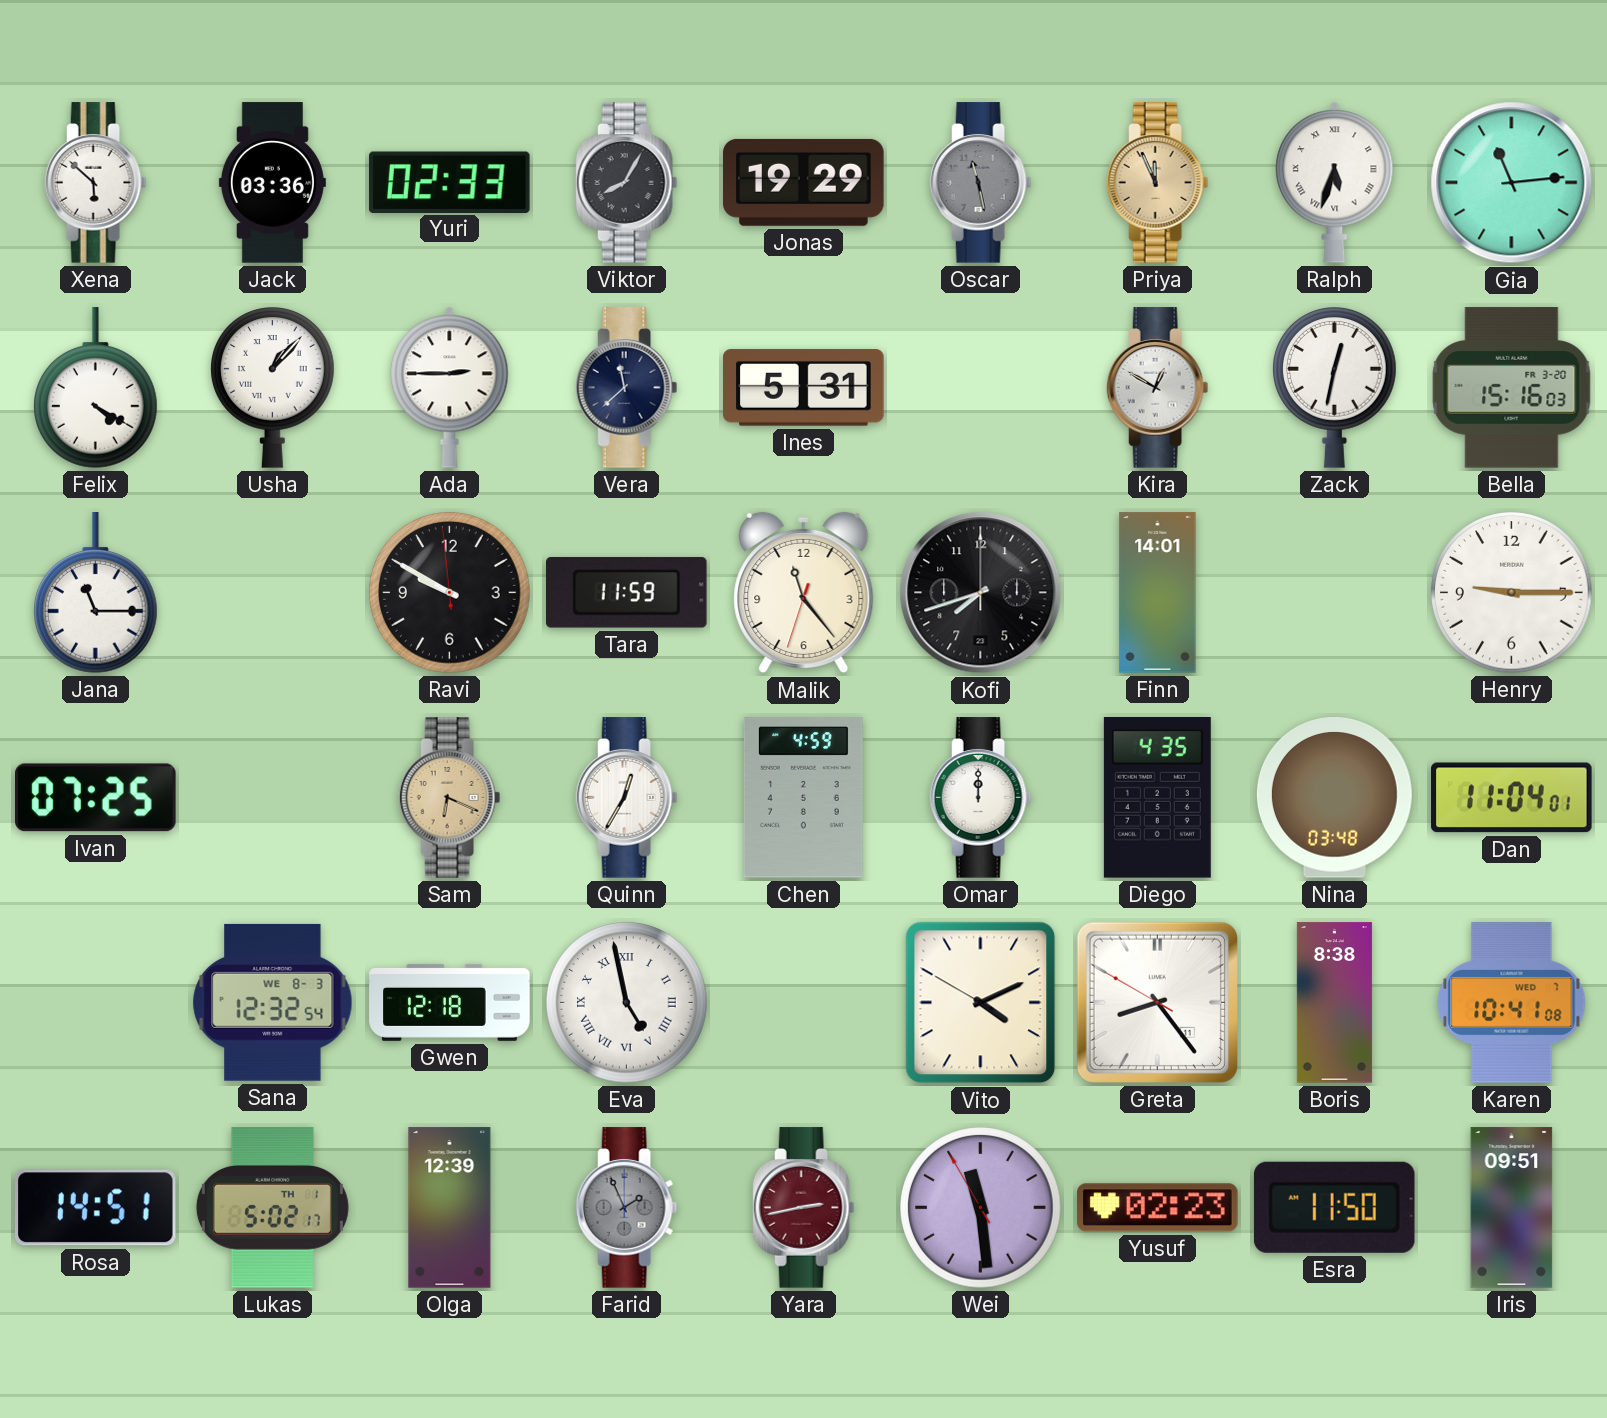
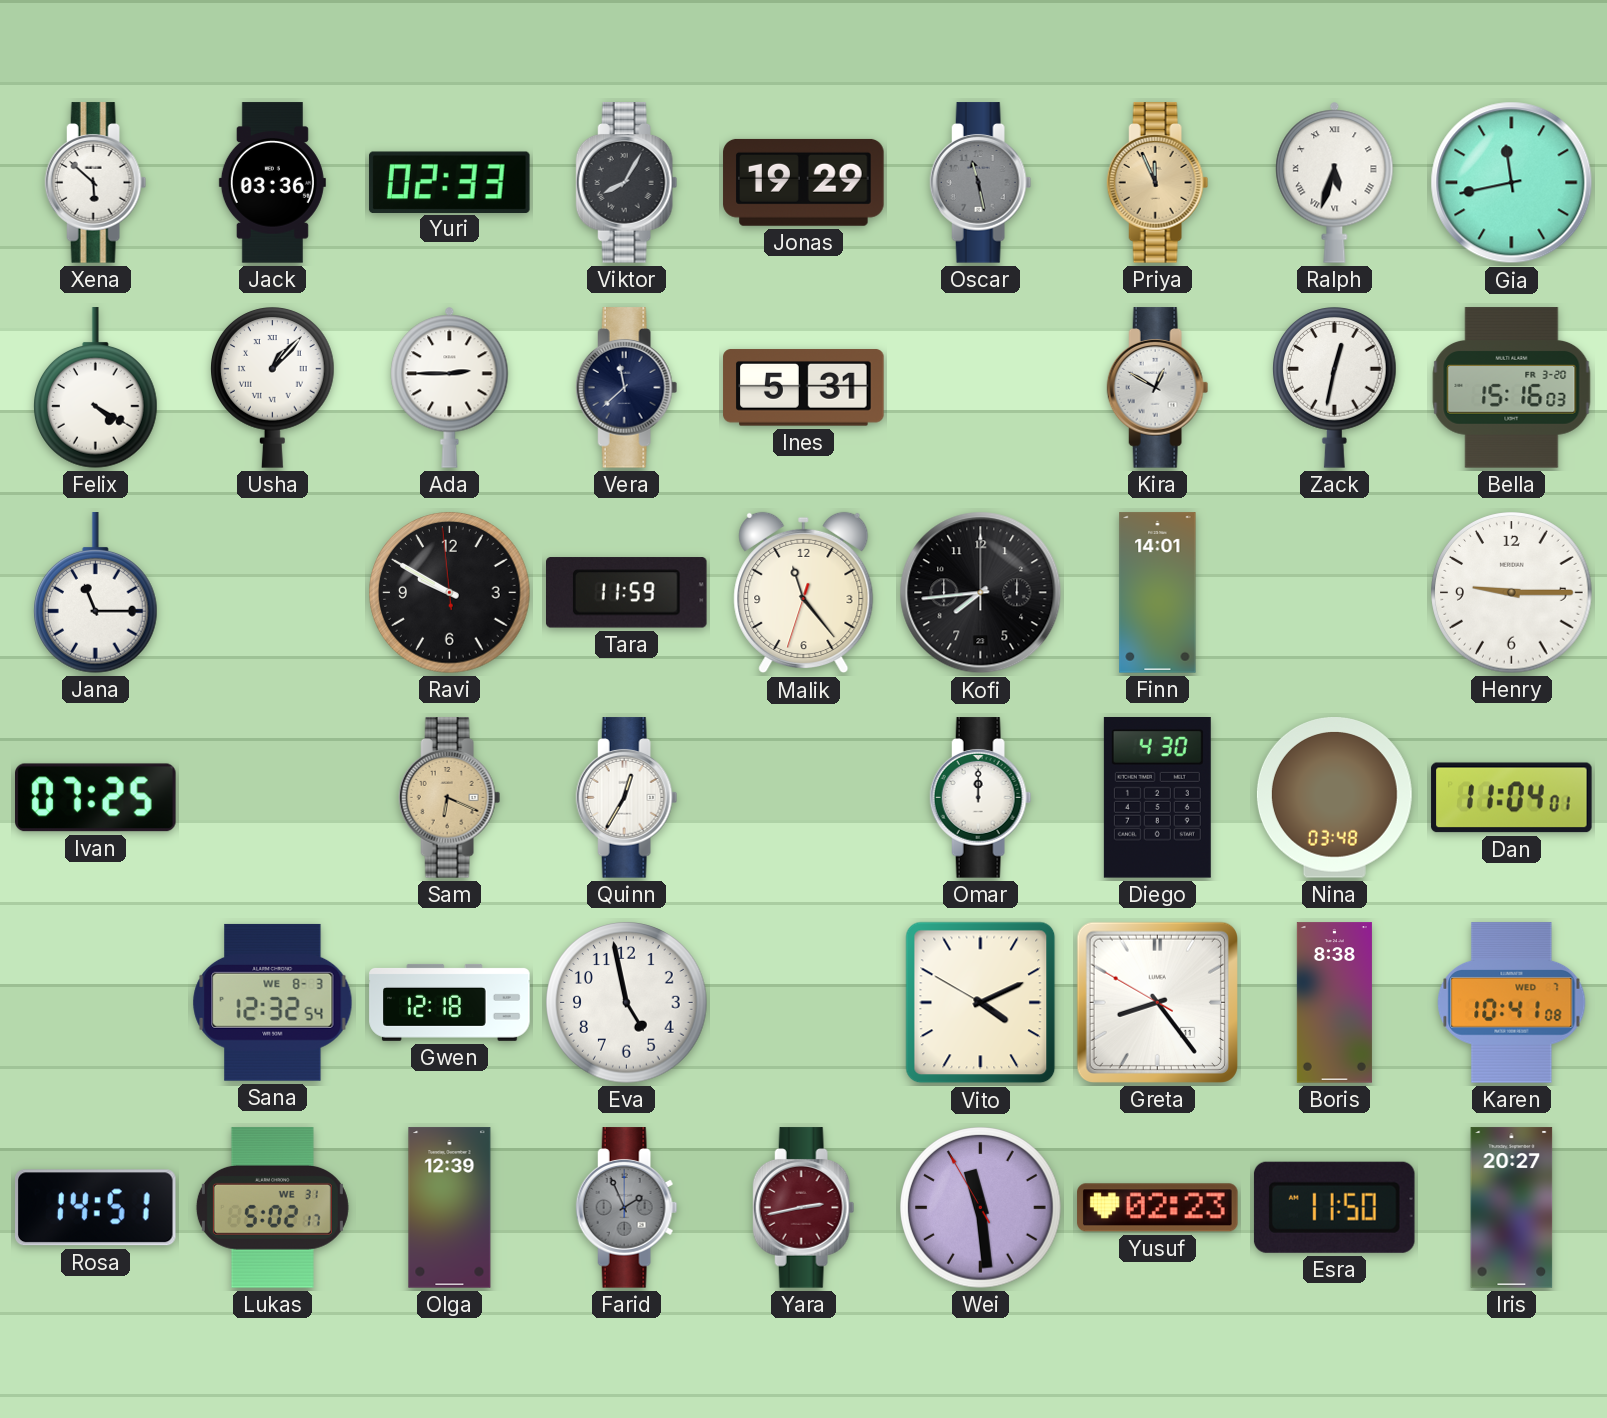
Gia: 11:14 -> 11:43
Kofi: 7:42 -> 7:44
Chen: 4:59 -> none
Diego: 4:35 -> 4:30
Eva numerals: Roman -> Arabic
Lukas date: TH 1 -> WE 31
Iris: 09:51 -> 20:27
